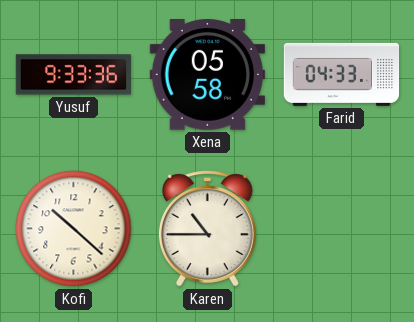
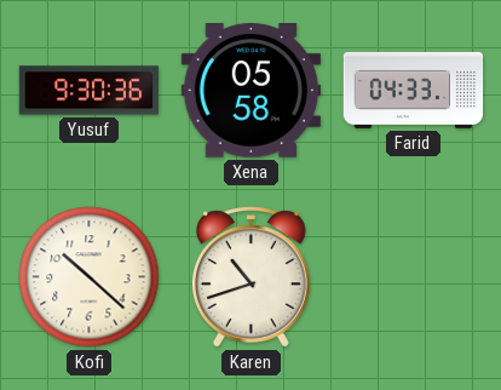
Yusuf: 9:33 -> 9:30
Karen: 10:45 -> 10:42
